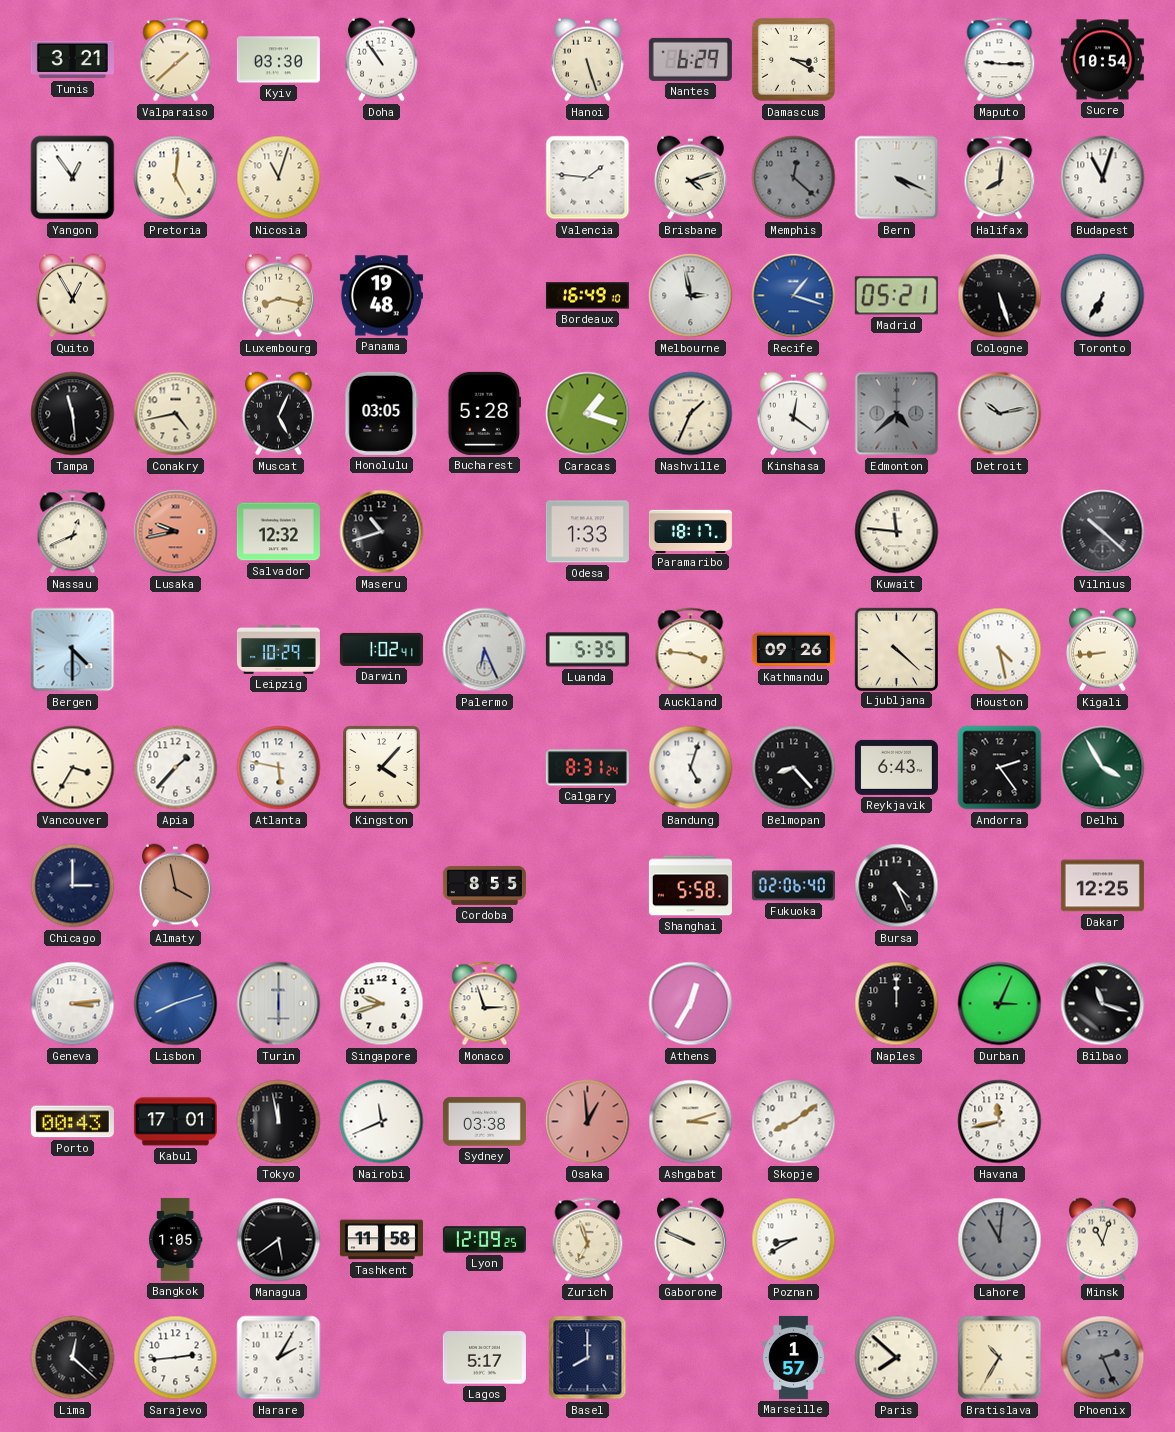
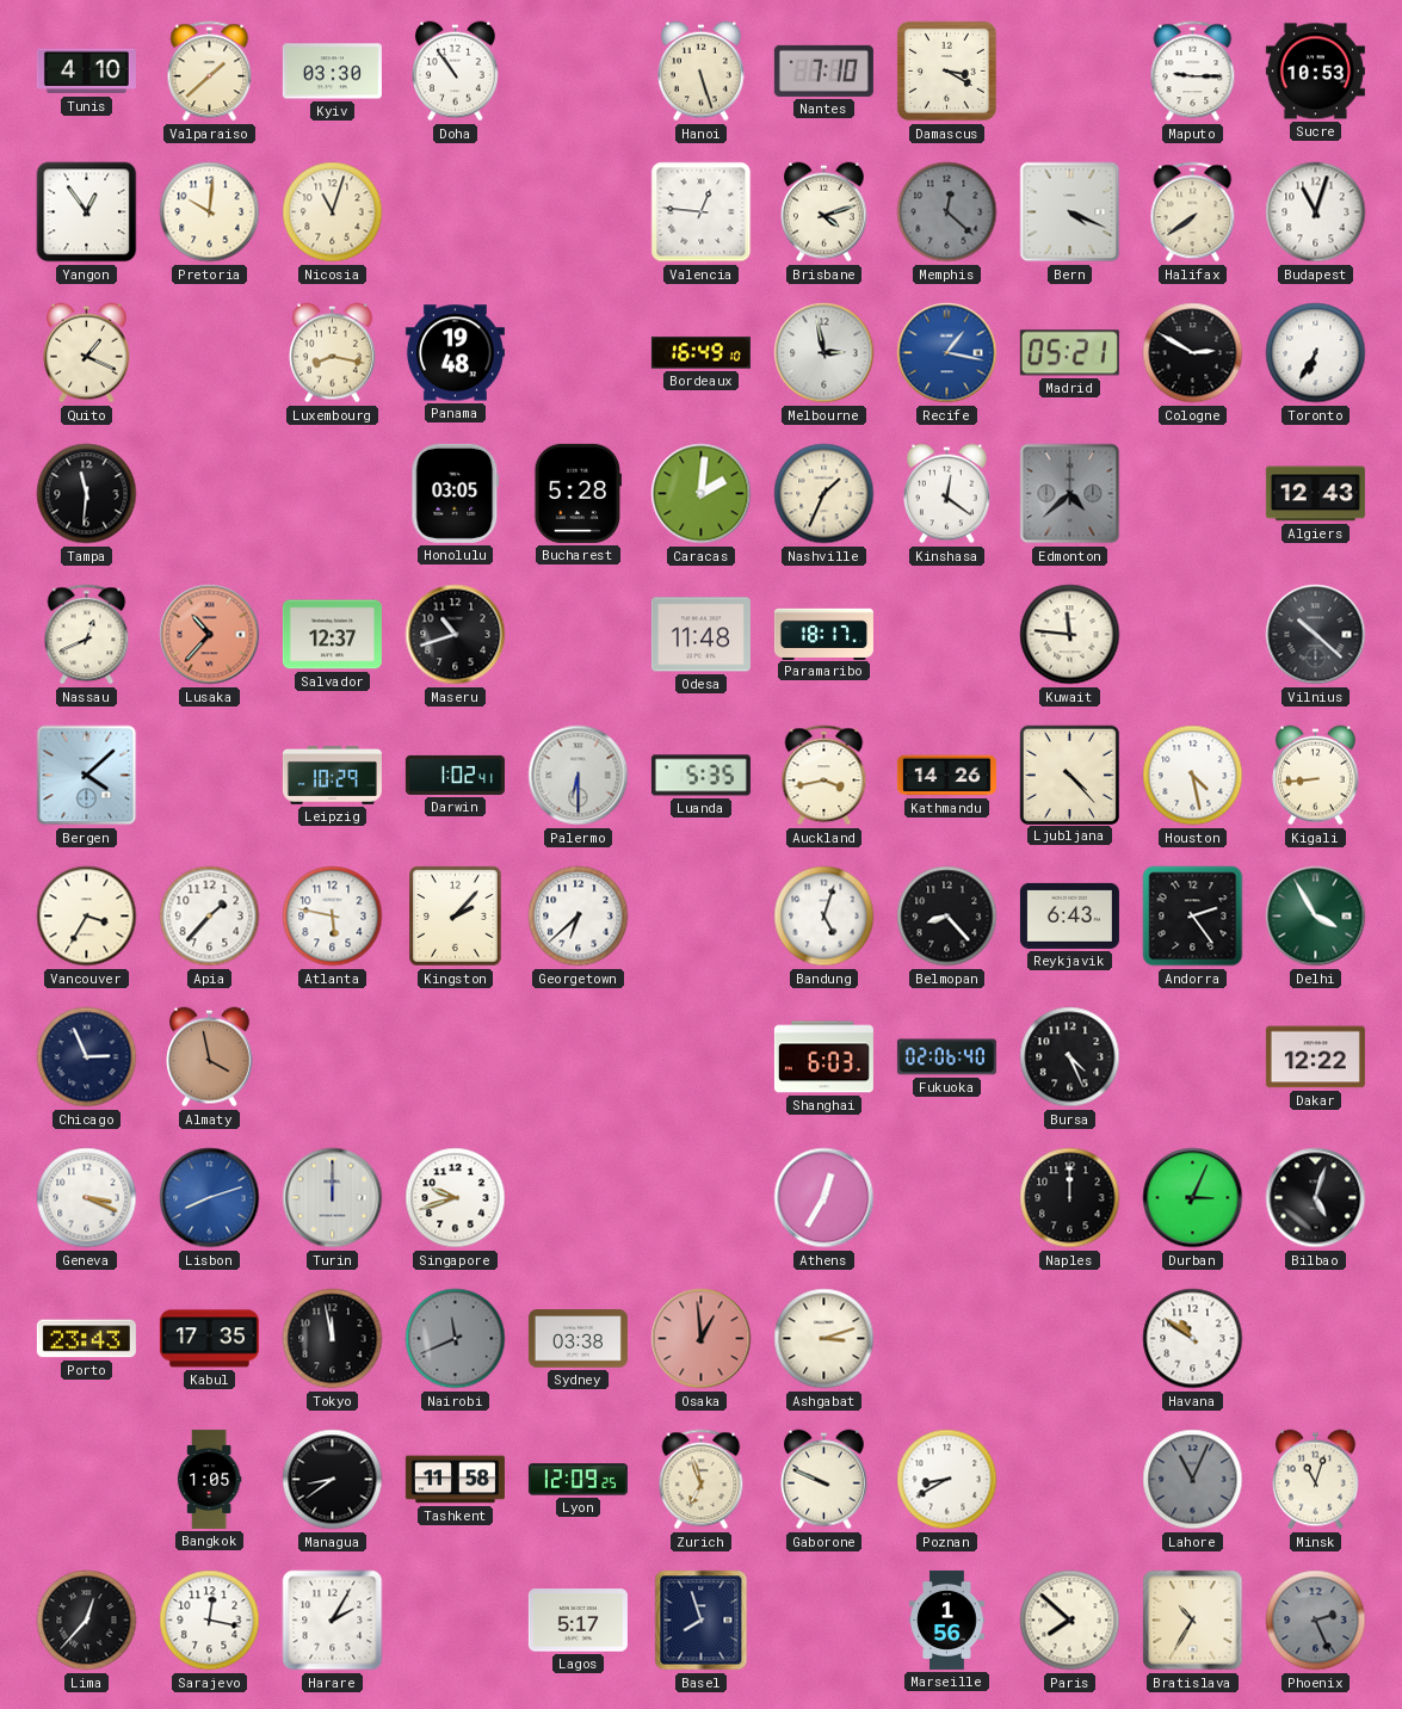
Tunis: 3:21 -> 4:10
Nantes: 6:29 -> 7:10
Sucre: 10:54 -> 10:53
Pretoria: 5:01 -> 10:01
Valencia: 1:46 -> 12:46
Halifax: 8:01 -> 7:39
Quito: 12:55 -> 1:19
Recife: 1:18 -> 1:17
Cologne: 5:27 -> 2:50
Tampa: 11:29 -> 11:31
Conakry: 4:43 -> none
Muscat: 5:04 -> none
Caracas: 1:18 -> 2:01
Detroit: 10:13 -> none
Algiers: none -> 12:43
Lusaka: 9:43 -> 10:37
Salvador: 12:32 -> 12:37
Odesa: 1:33 -> 11:48
Bergen: 4:30 -> 4:08
Palermo: 6:26 -> 6:30
Auckland: 3:46 -> 3:43
Kathmandu: 09:26 -> 14:26
Ljubljana: 4:22 -> 4:23
Kingston: 4:07 -> 2:07
Georgetown: none -> 6:38
Calgary: 8:31 -> none
Chicago: 3:00 -> 2:56
Cordoba: 8:55 -> none
Shanghai: 5:58 -> 6:03
Dakar: 12:25 -> 12:22
Geneva: 3:14 -> 3:19
Turin: 6:00 -> 12:00
Monaco: 2:57 -> none
Bilbao: 11:18 -> 5:03
Porto: 00:43 -> 23:43
Kabul: 17:01 -> 17:35
Nairobi dial: white -> grey
Skopje: 8:09 -> none
Havana: 11:43 -> 10:51
Managua: 5:39 -> 8:39
Lahore: 11:01 -> 11:04
Lima: 12:22 -> 12:37
Sarajevo: 2:44 -> 12:17
Basel: 8:00 -> 7:57
Marseille: 1:57 -> 1:56
